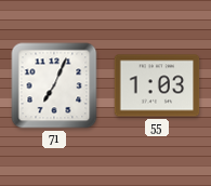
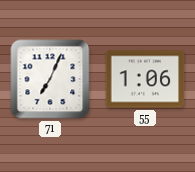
55: 1:03 -> 1:06
